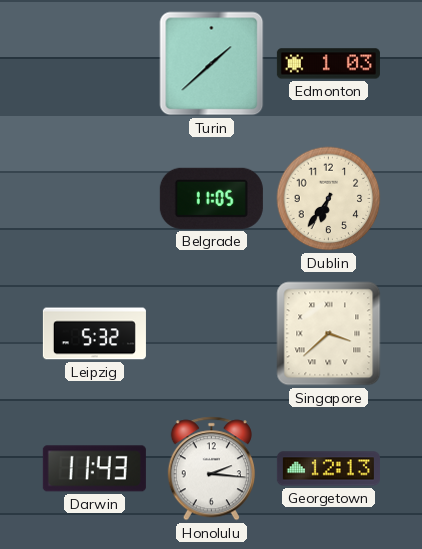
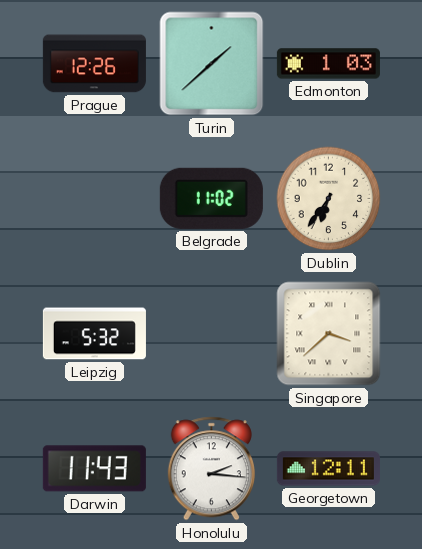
Prague: none -> 12:26
Belgrade: 11:05 -> 11:02
Georgetown: 12:13 -> 12:11
